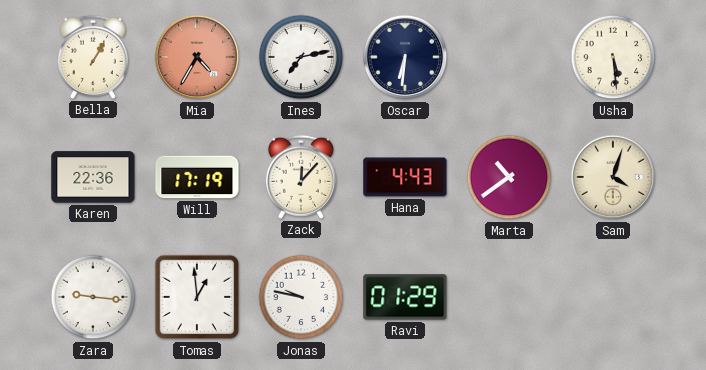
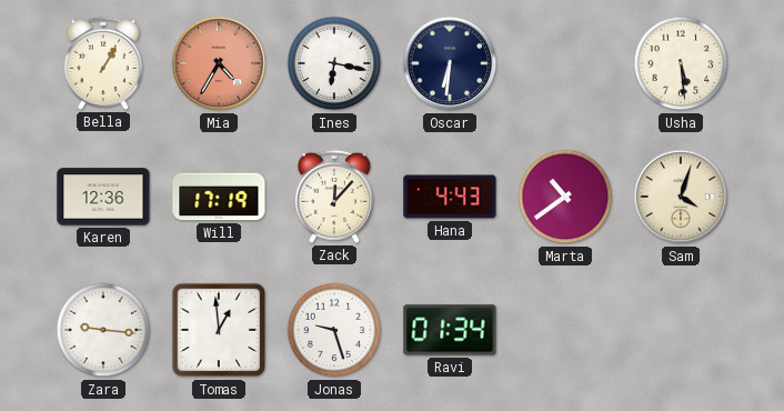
Ines: 7:13 -> 6:17
Karen: 22:36 -> 12:36
Jonas: 9:47 -> 9:27
Ravi: 01:29 -> 01:34
